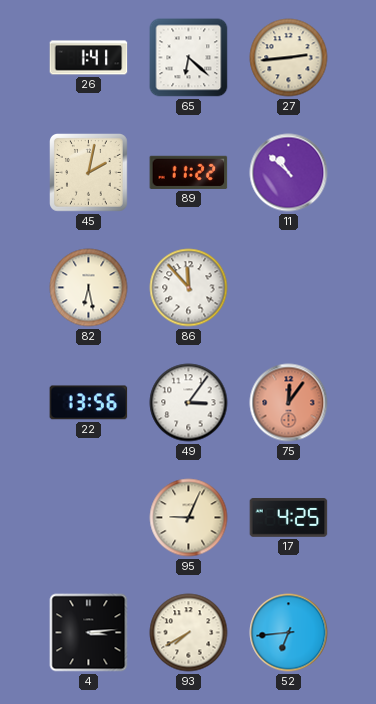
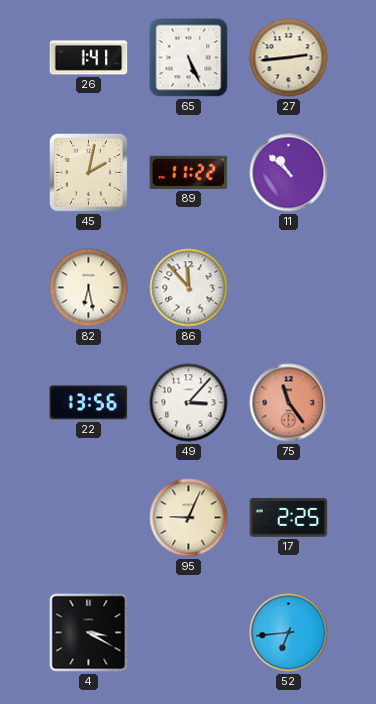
65: 6:22 -> 5:26
49: 3:06 -> 3:07
75: 12:06 -> 11:24
17: 4:25 -> 2:25
4: 3:14 -> 3:20
93: 7:40 -> none
